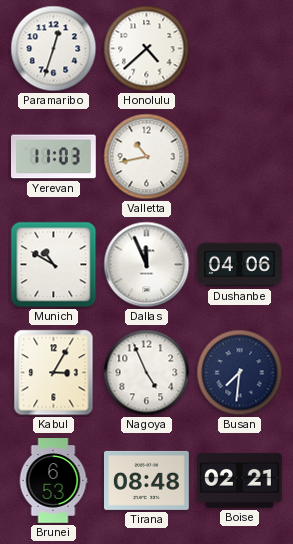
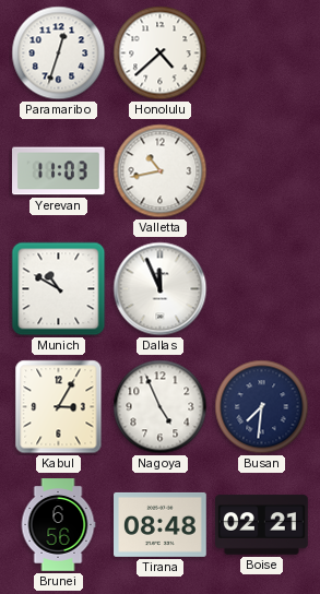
Dushanbe: 04:06 -> none
Brunei: 6:53 -> 6:56
